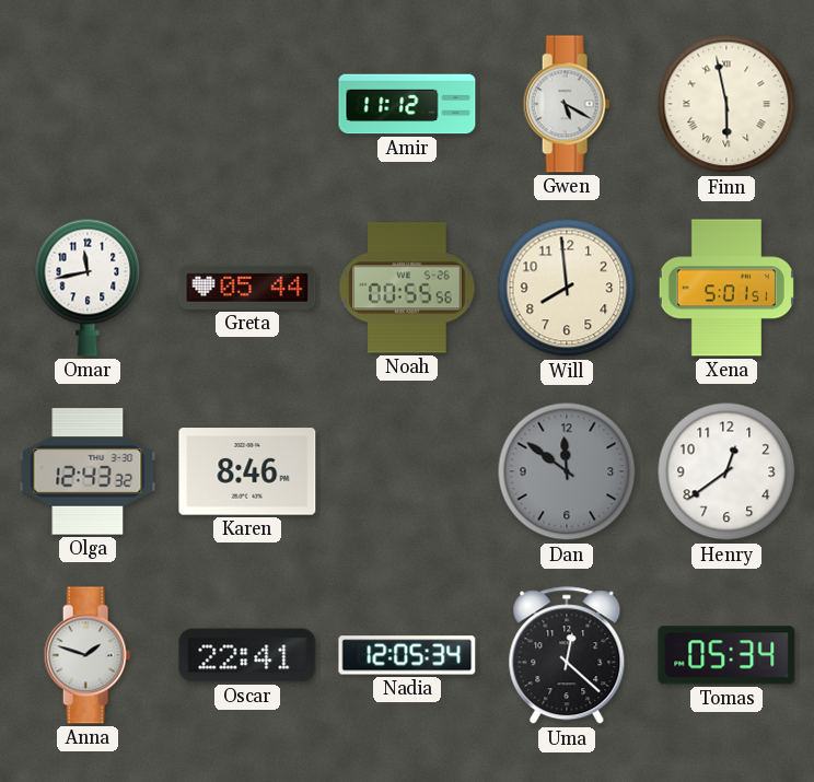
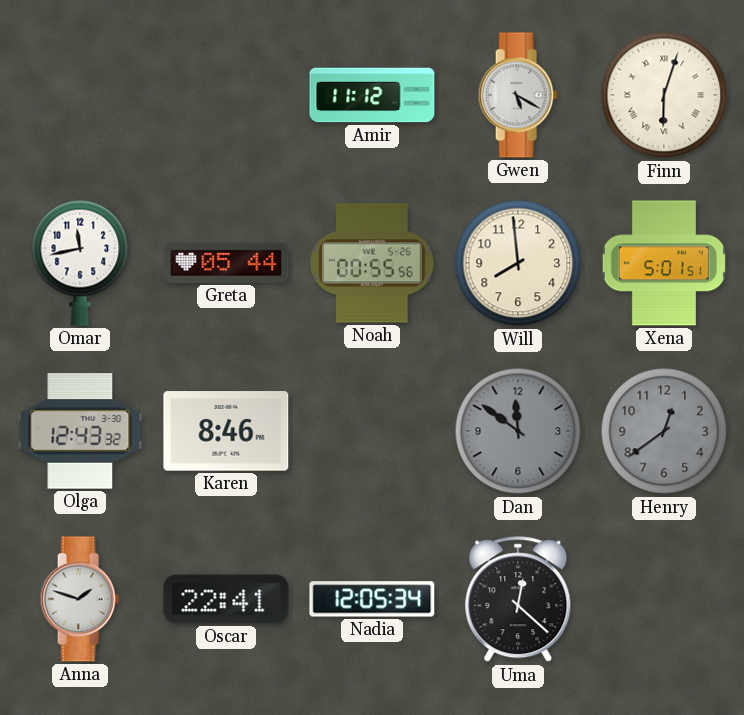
Finn: 5:58 -> 6:03
Henry dial: white -> grey
Tomas: 05:34 -> none
